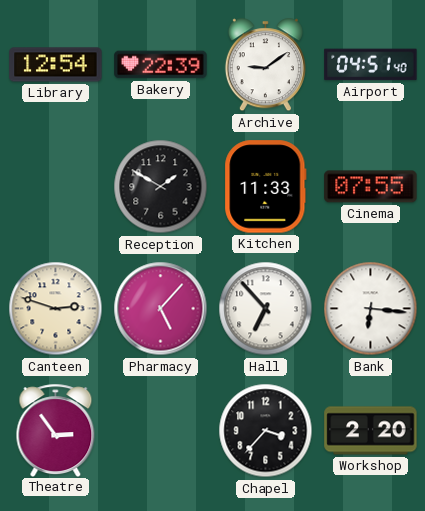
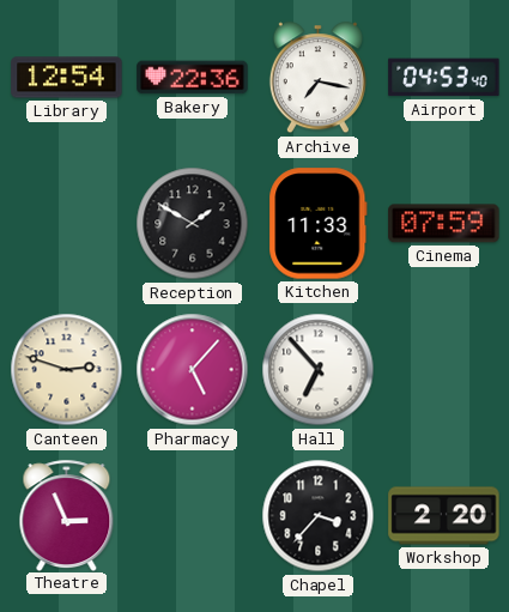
Bakery: 22:39 -> 22:36
Archive: 9:09 -> 7:17
Airport: 04:51 -> 04:53
Cinema: 07:55 -> 07:59
Bank: 6:16 -> none
Theatre: 2:54 -> 2:56
